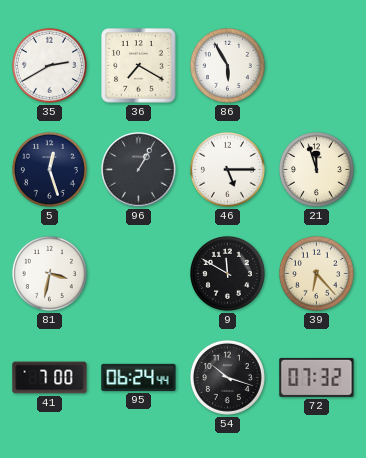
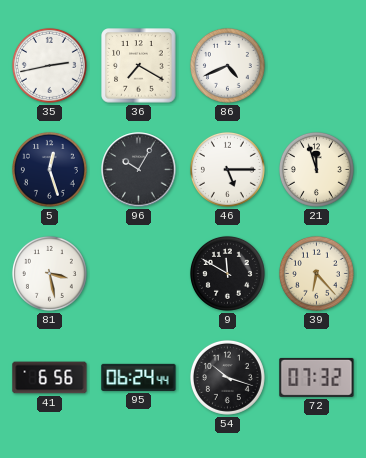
35: 2:40 -> 2:43
86: 5:55 -> 4:41
96: 1:05 -> 10:05
81: 3:32 -> 3:28
41: 7:00 -> 6:56
